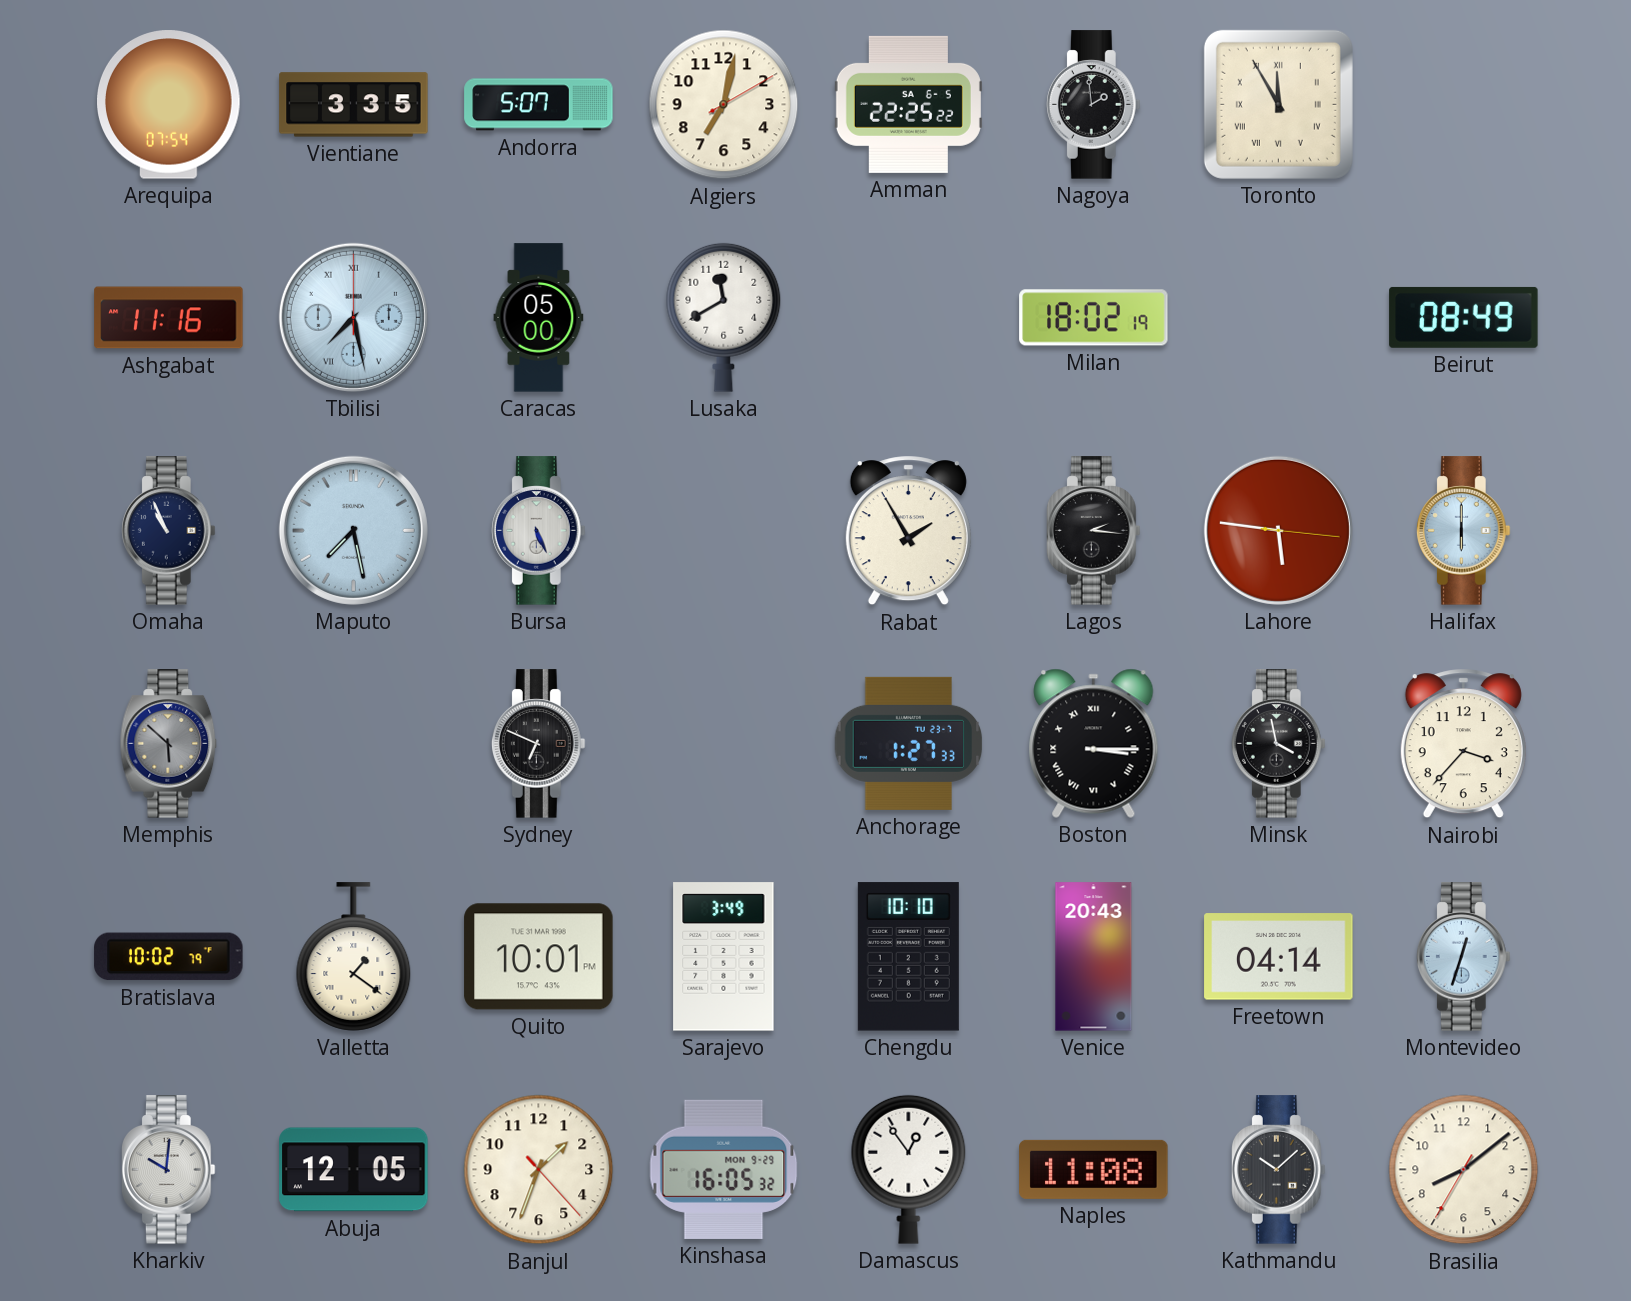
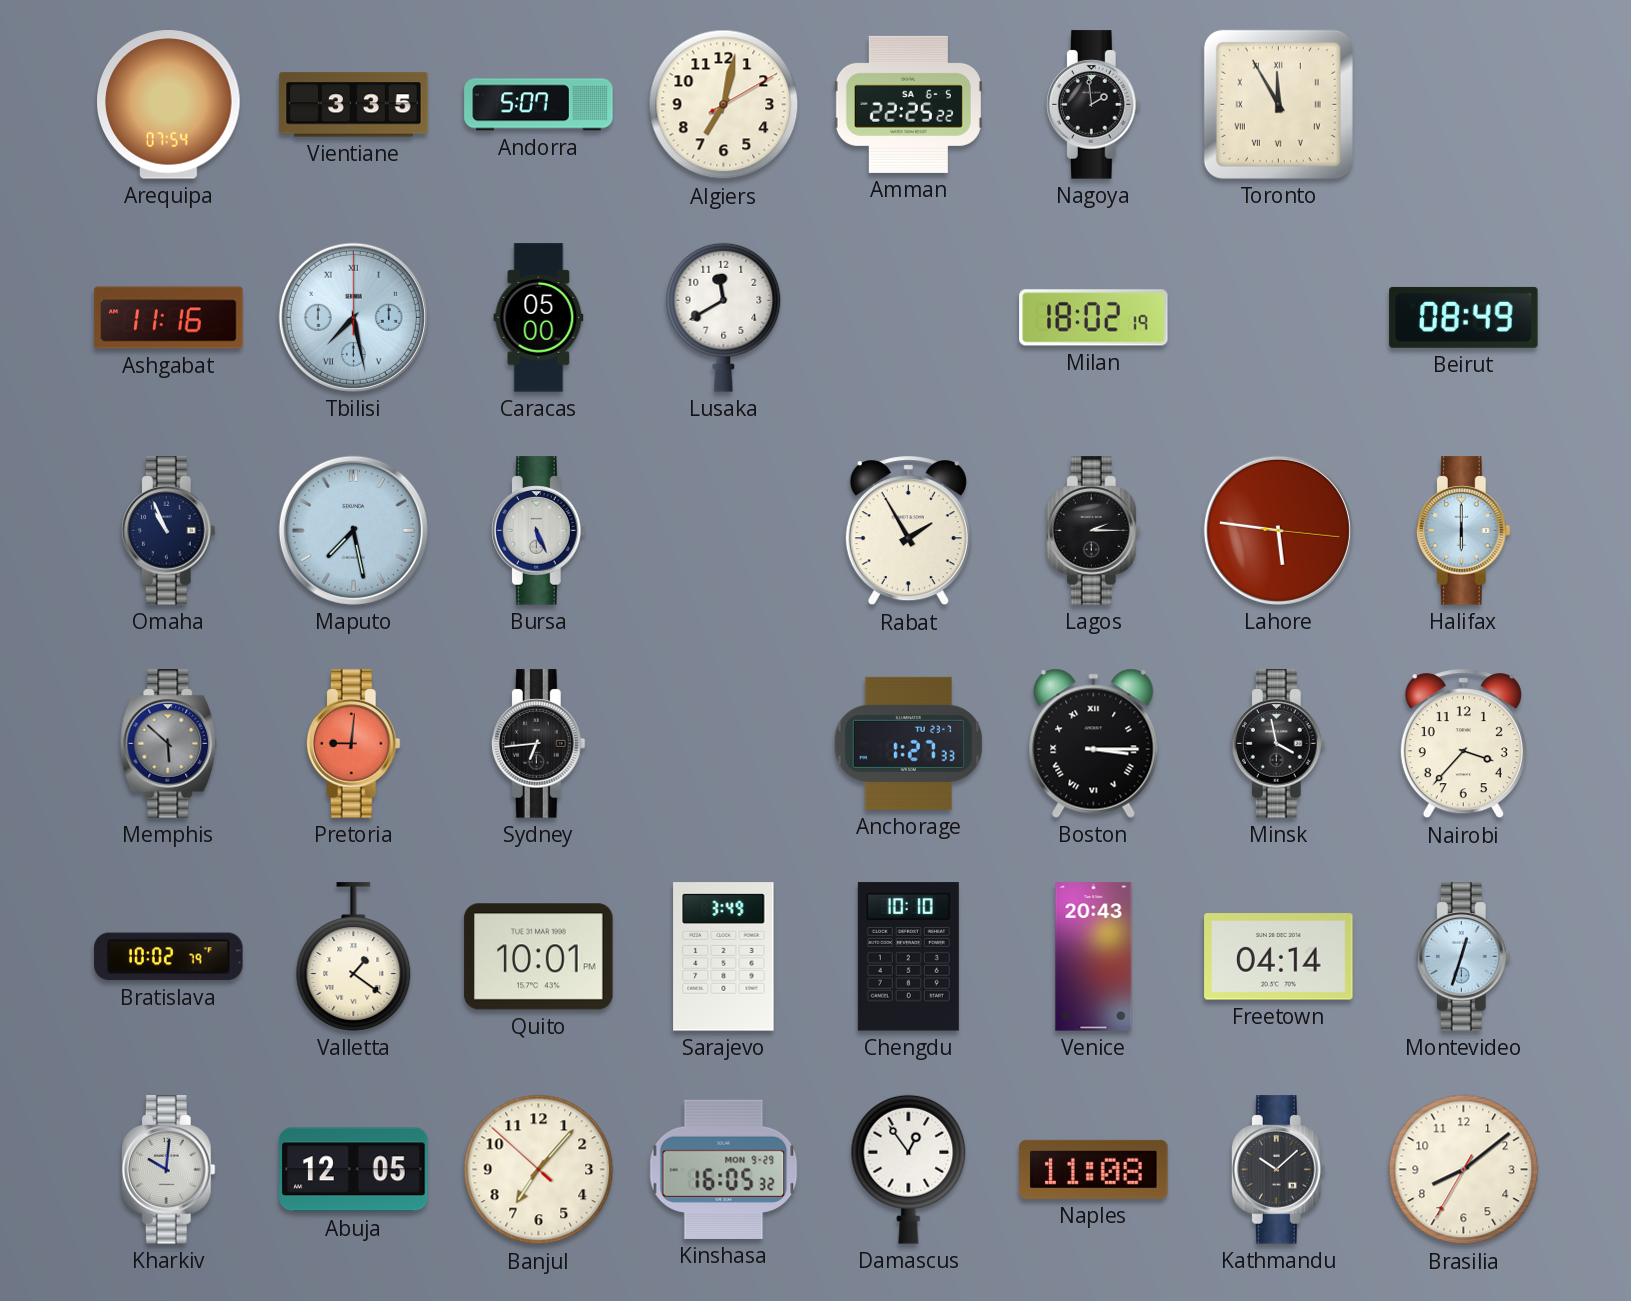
Lagos: 2:16 -> 2:15
Pretoria: none -> 9:01
Sydney: 6:49 -> 6:44
Banjul: 1:33 -> 7:06
